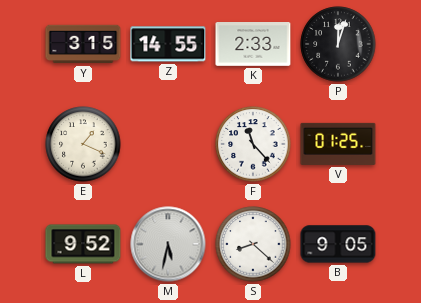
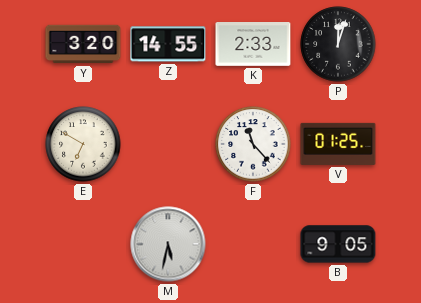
Y: 3:15 -> 3:20
E: 1:19 -> 6:50
L: 9:52 -> none
S: 8:22 -> none
